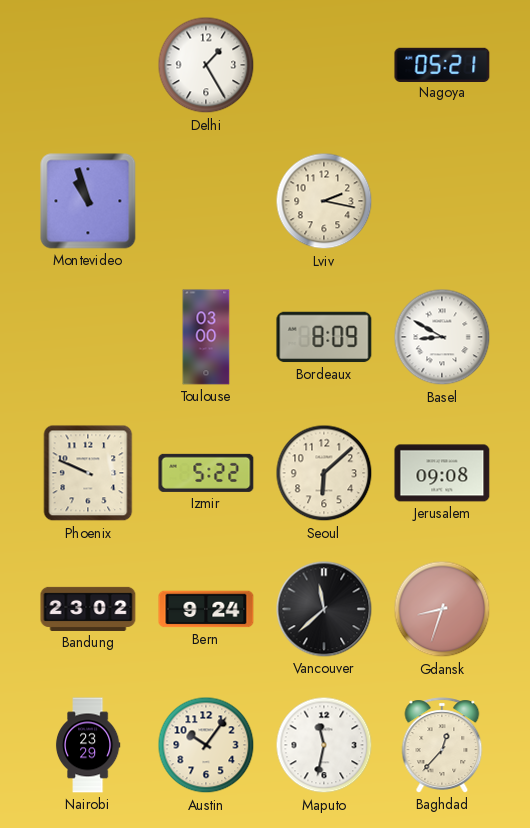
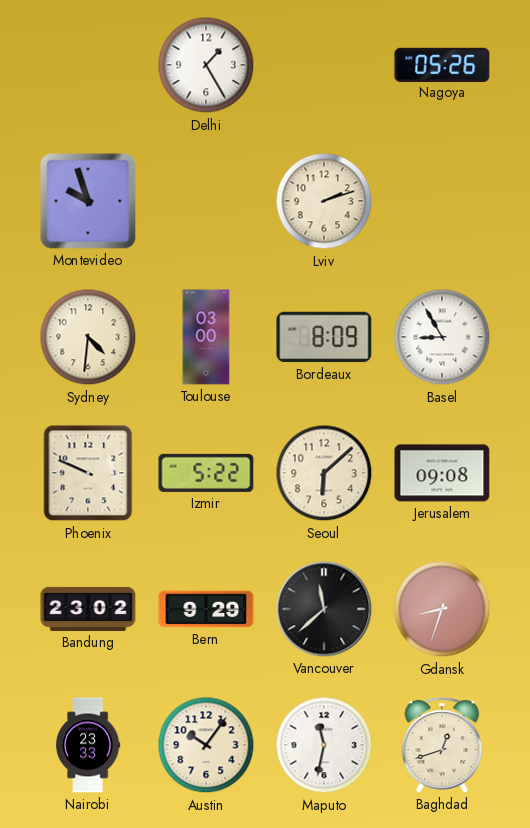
Nagoya: 05:21 -> 05:26
Montevideo: 10:57 -> 9:57
Lviv: 2:17 -> 2:12
Sydney: none -> 4:31
Basel: 8:50 -> 8:55
Bern: 9:24 -> 9:29
Nairobi: 23:29 -> 23:33
Baghdad: 12:37 -> 12:42
